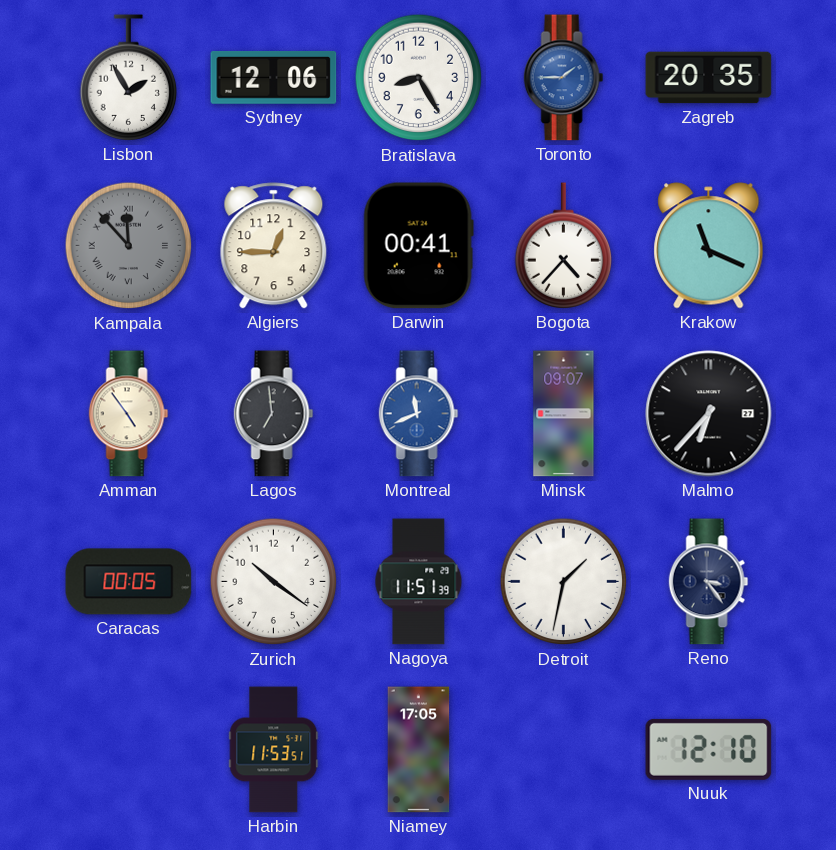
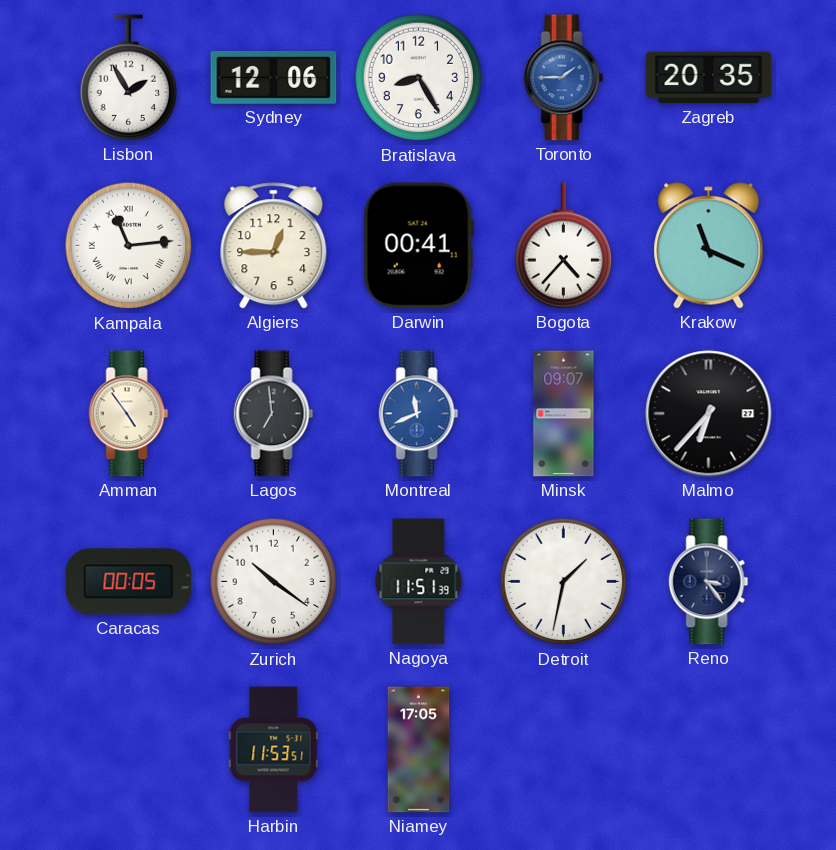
Kampala: 11:53 -> 11:14
Kampala dial: grey -> white
Nuuk: 12:10 -> none
